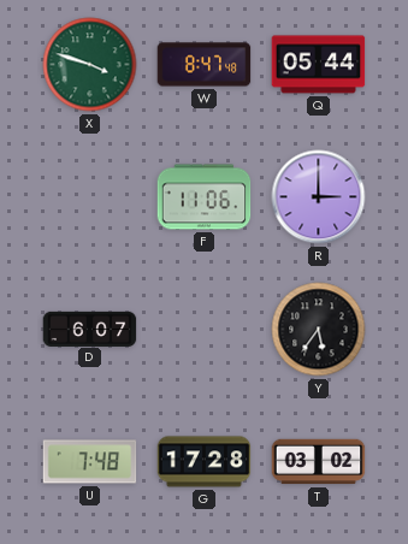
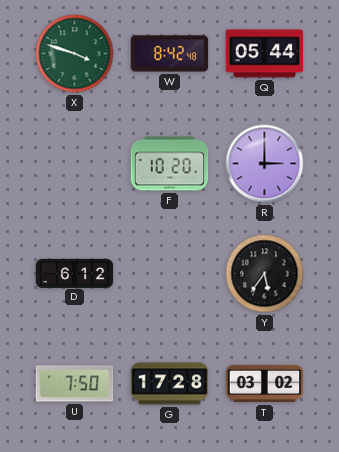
W: 8:47 -> 8:42
F: 11:06 -> 10:20
D: 6:07 -> 6:12
U: 7:48 -> 7:50
